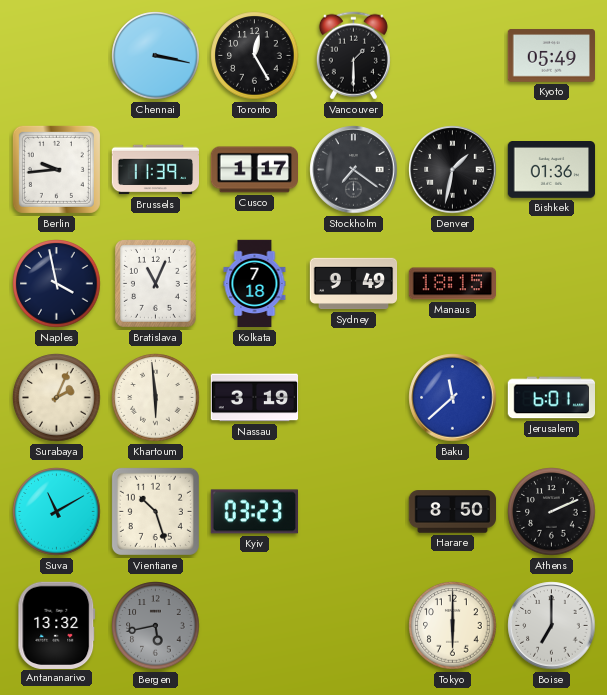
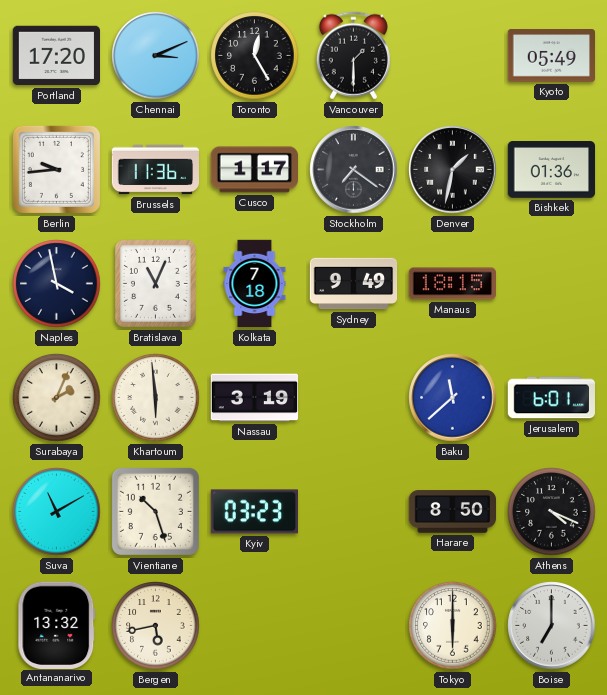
Portland: none -> 17:20
Chennai: 3:17 -> 3:11
Brussels: 11:39 -> 11:36
Athens: 2:11 -> 4:19
Bergen dial: grey -> cream
